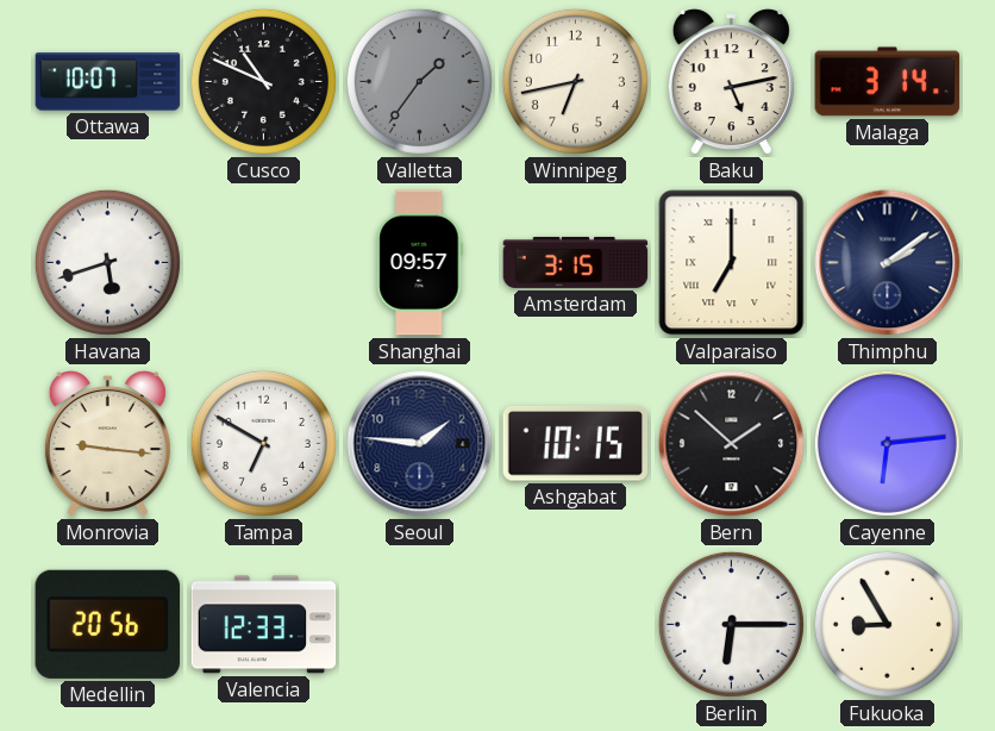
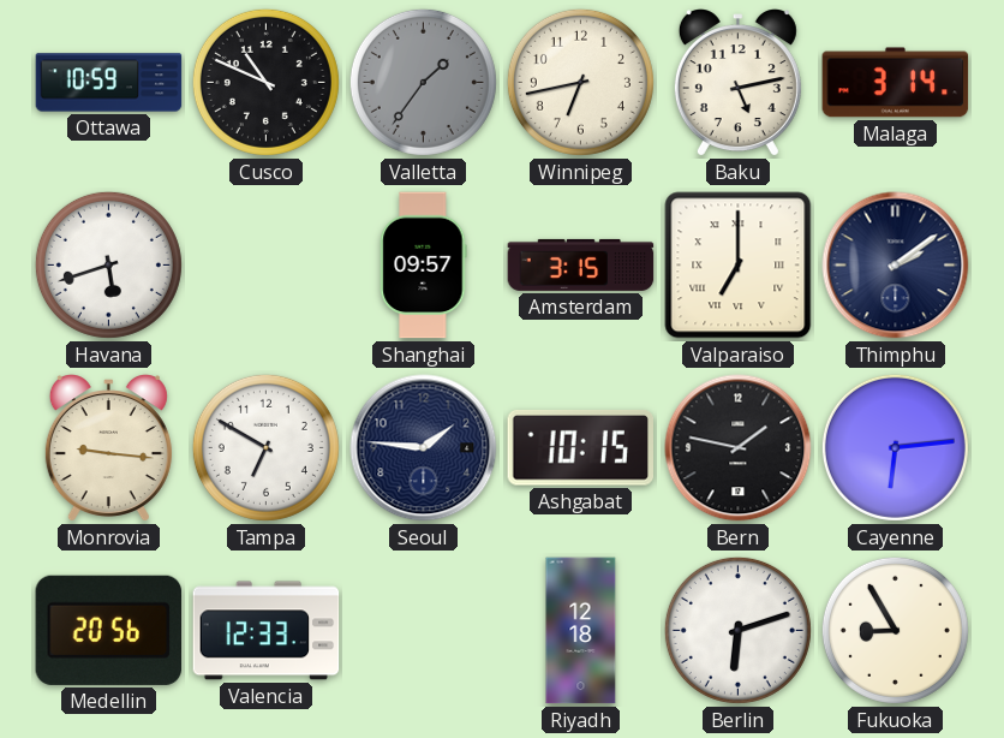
Ottawa: 10:07 -> 10:59
Bern: 1:52 -> 1:47
Riyadh: none -> 12:18
Berlin: 6:15 -> 6:12
